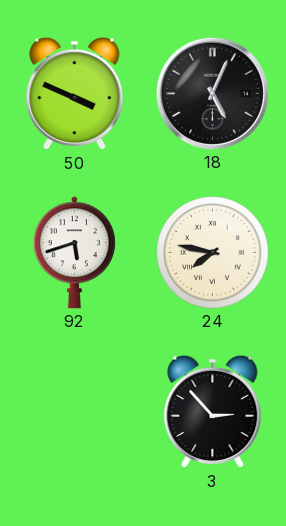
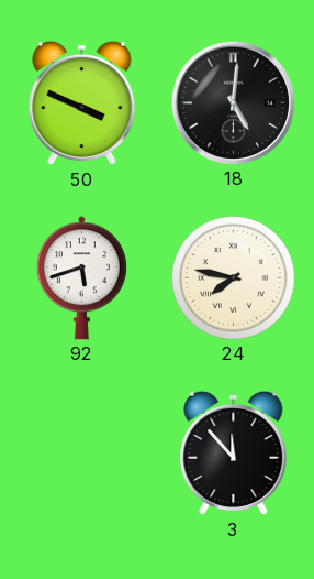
18: 5:04 -> 5:01
3: 2:53 -> 11:53
